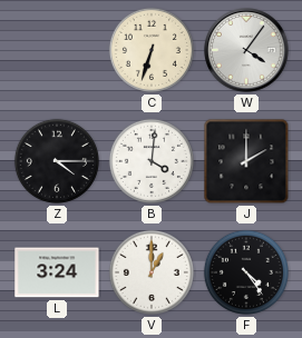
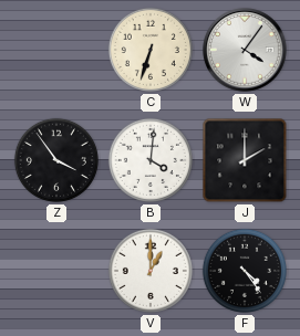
Z: 4:15 -> 3:54
L: 3:24 -> none
